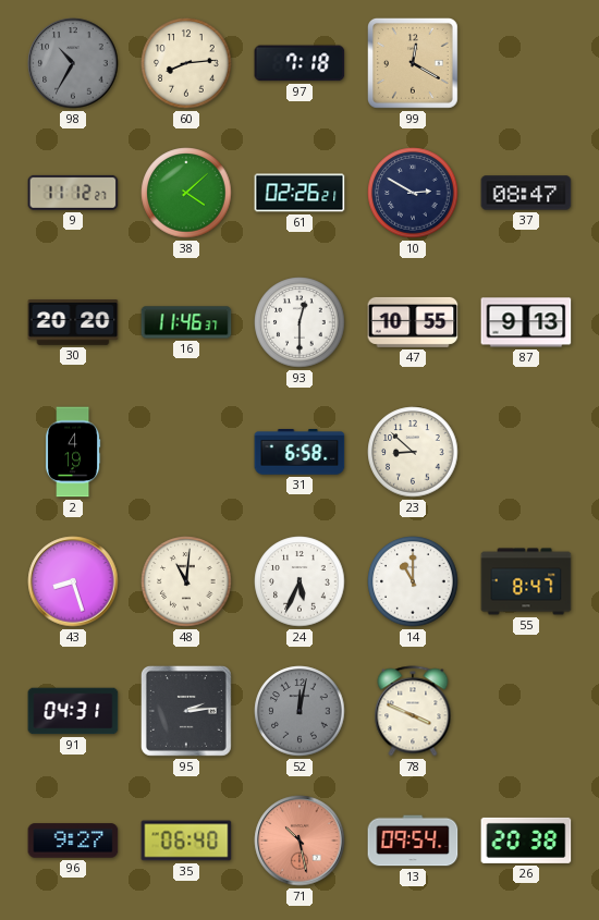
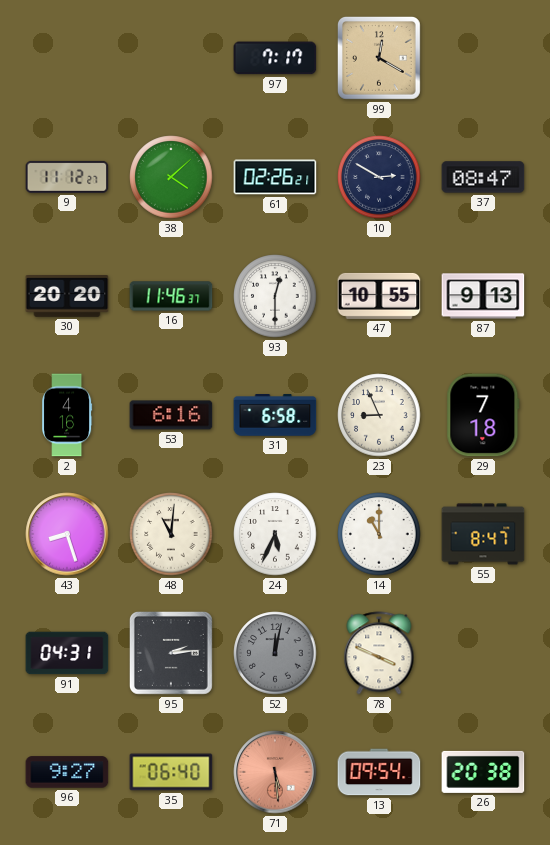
98: 10:35 -> none
60: 8:14 -> none
97: 7:18 -> 7:17
2: 4:19 -> 4:16
53: none -> 6:16
23: 8:52 -> 8:56
29: none -> 7:18
71: 10:28 -> 5:29
